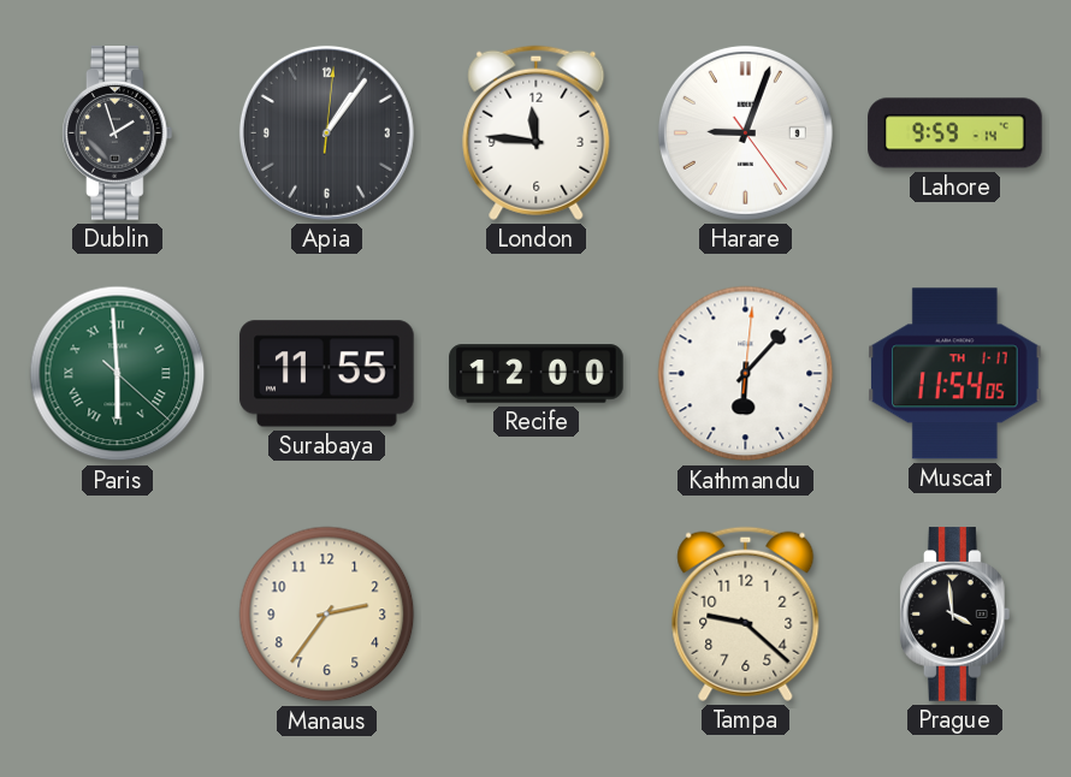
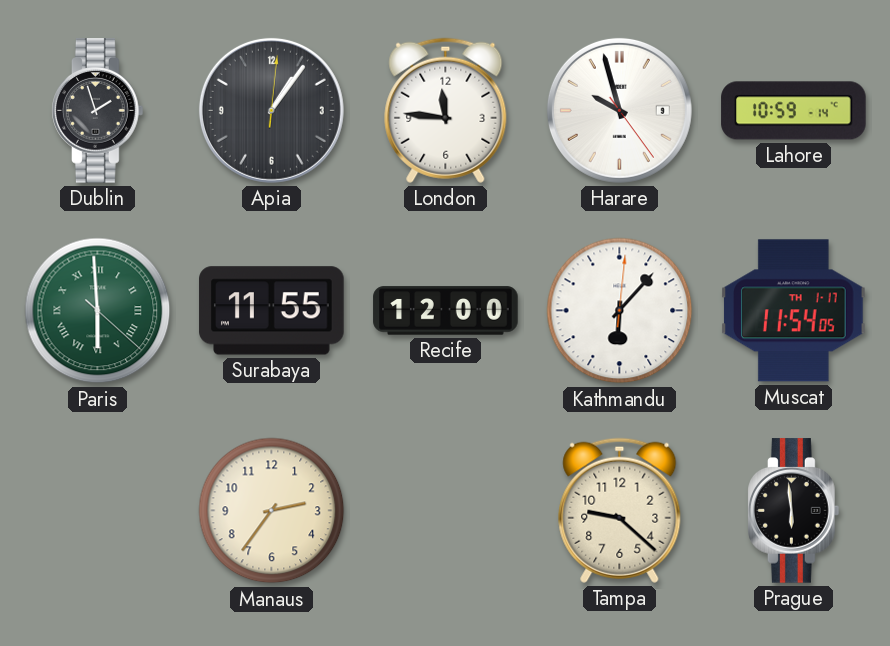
Harare: 9:03 -> 9:57
Lahore: 9:59 -> 10:59
Prague: 3:59 -> 5:59
